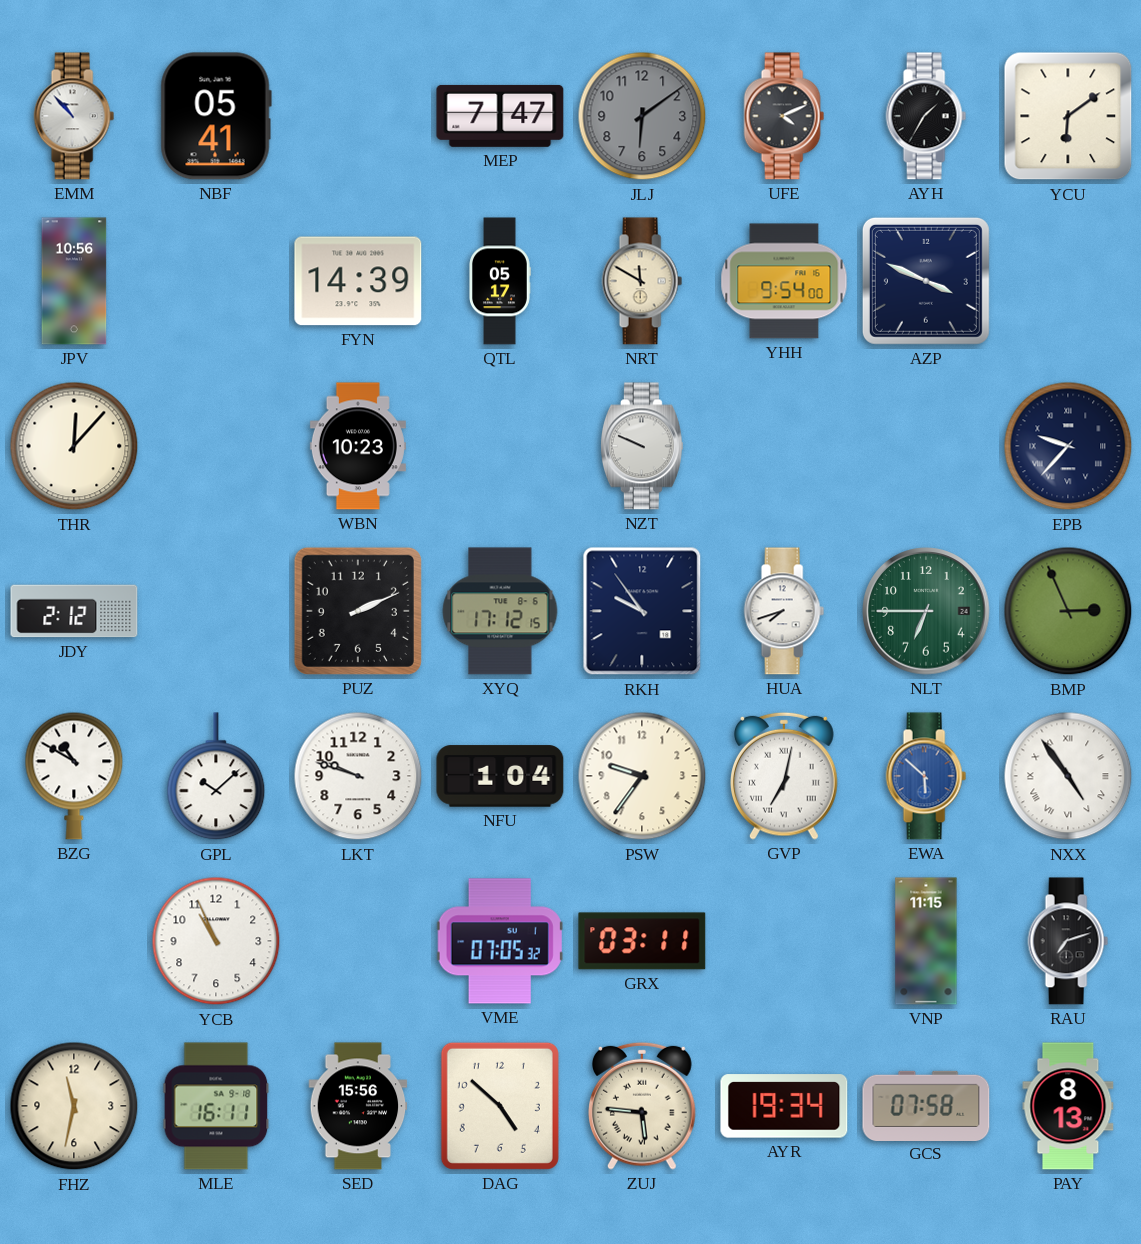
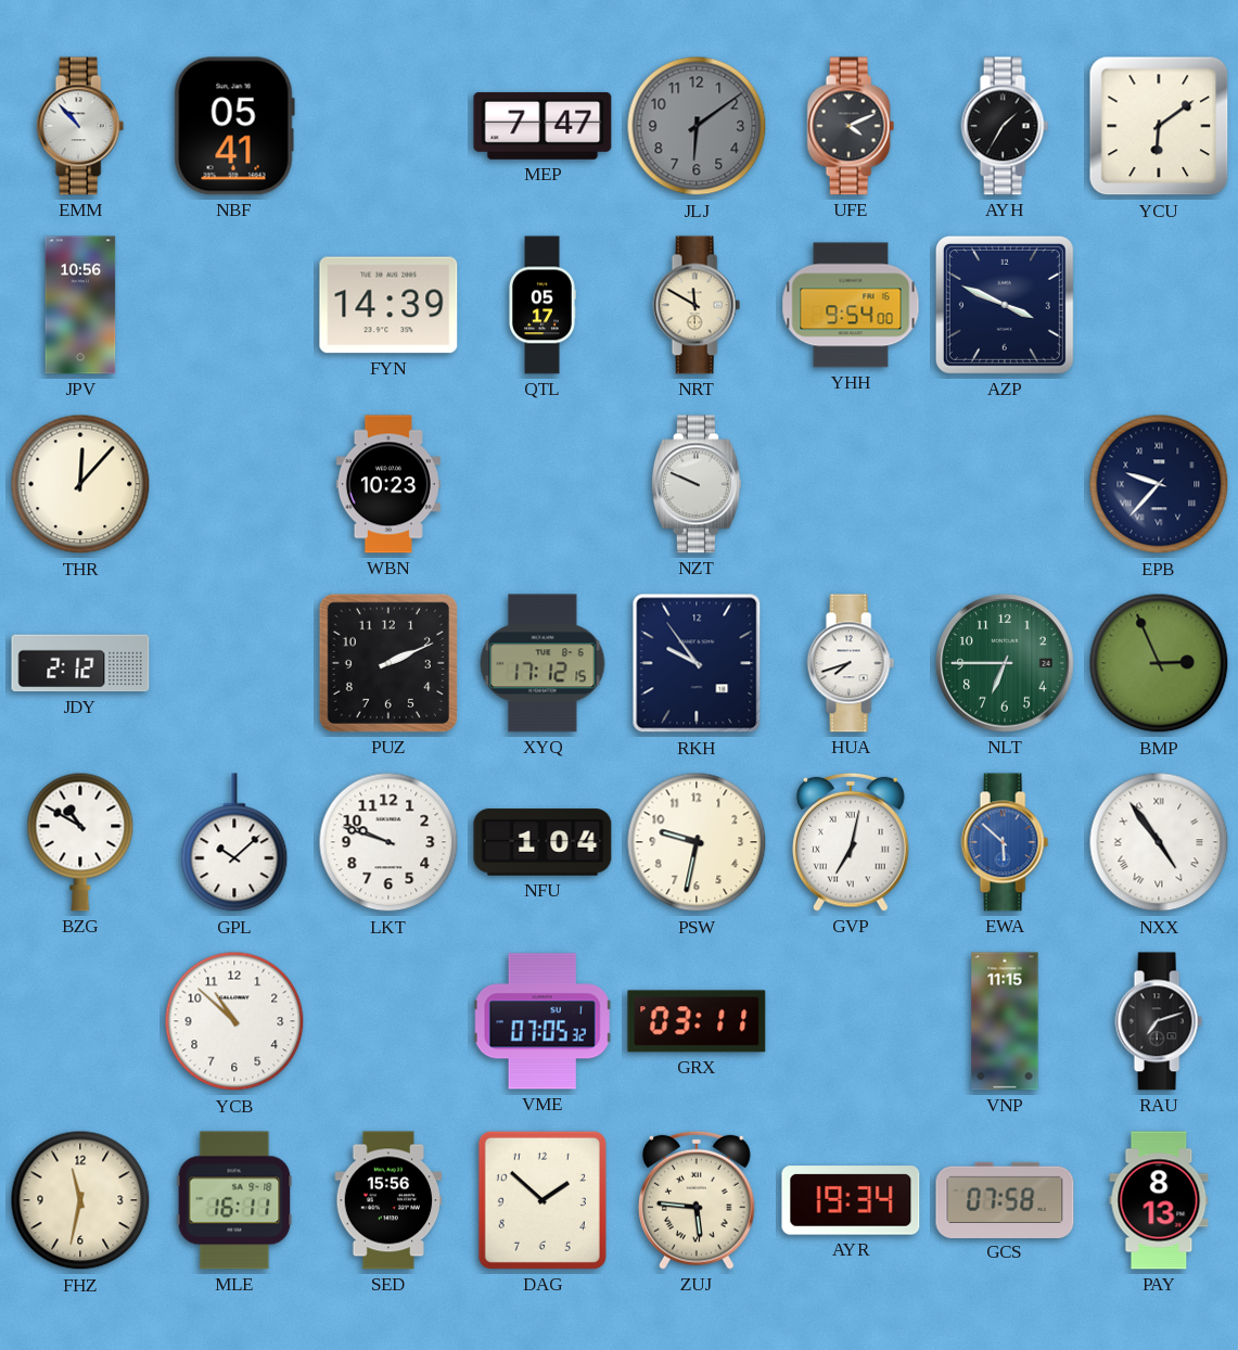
PSW: 9:36 -> 9:32
YCB: 10:56 -> 10:52
DAG: 4:52 -> 1:52
